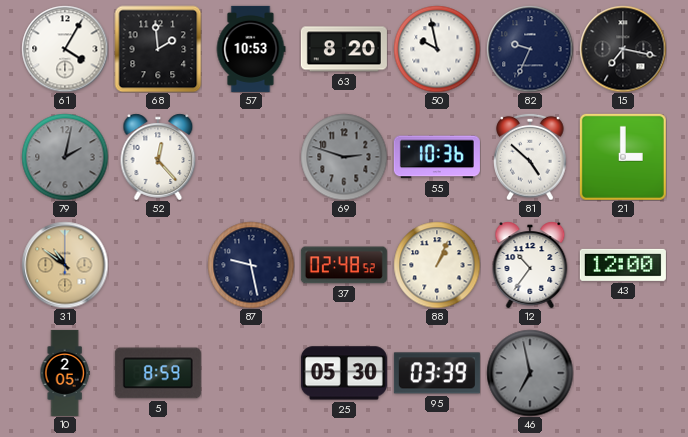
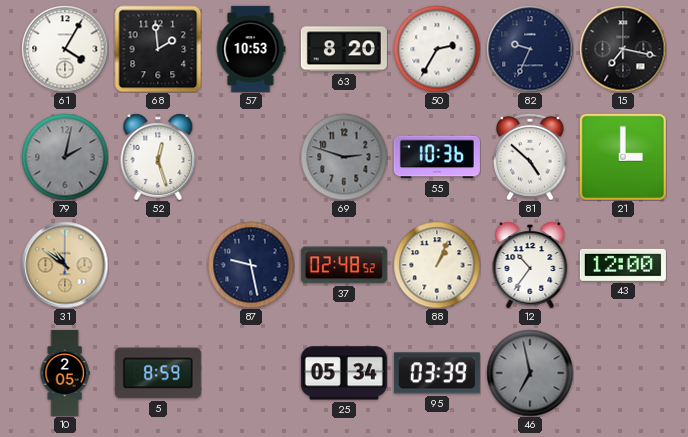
50: 9:58 -> 2:35
52: 12:23 -> 12:27
25: 05:30 -> 05:34
